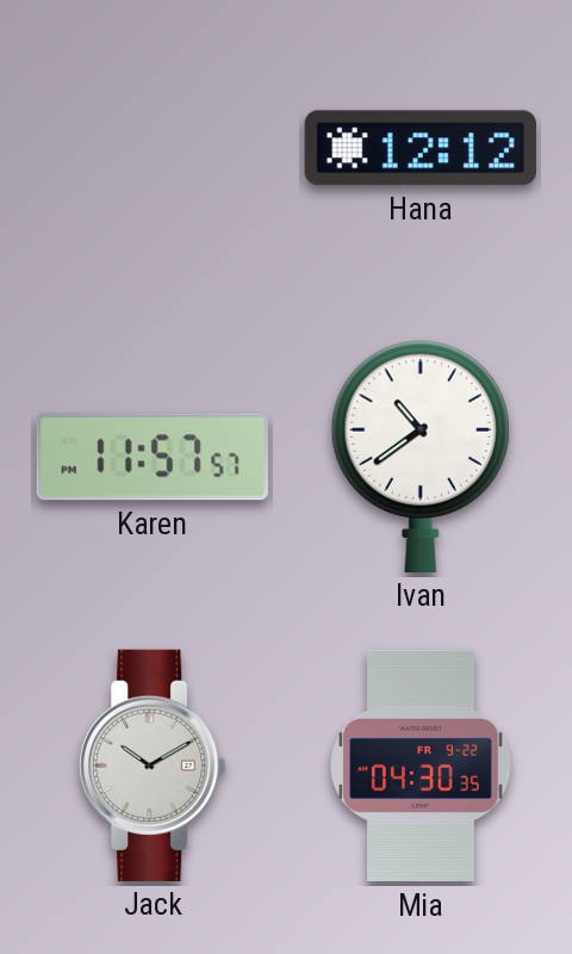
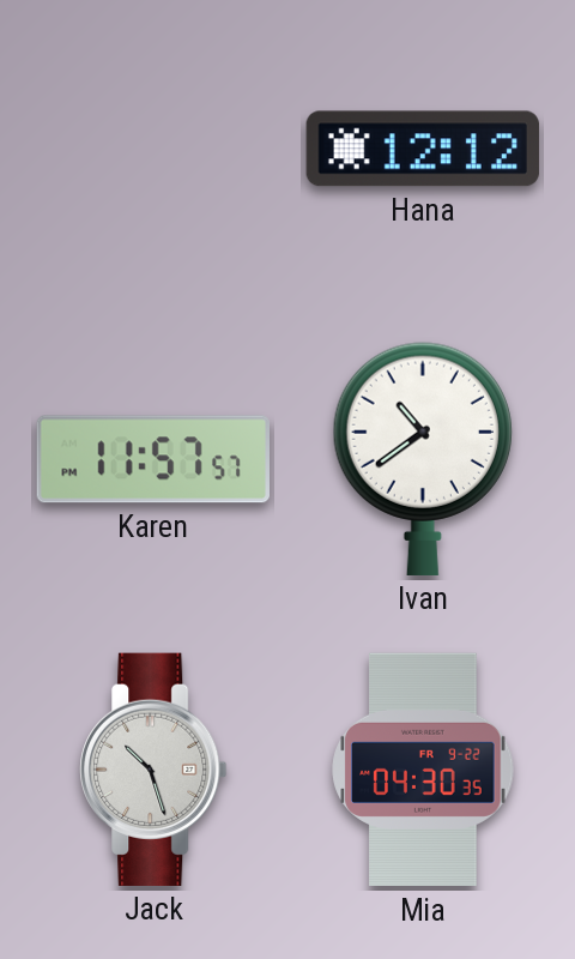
Jack: 10:10 -> 10:27
